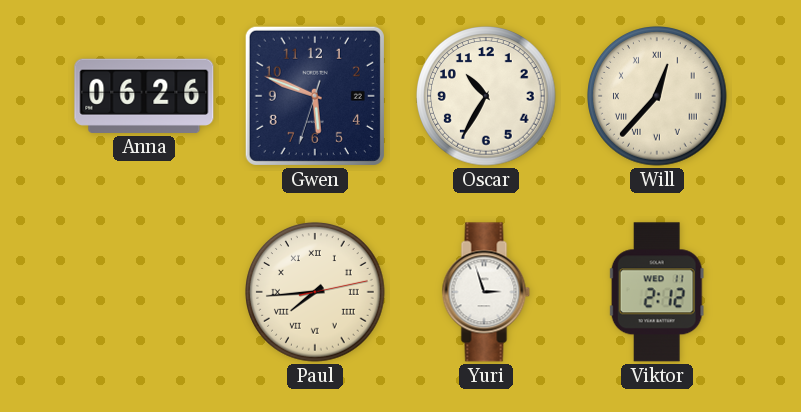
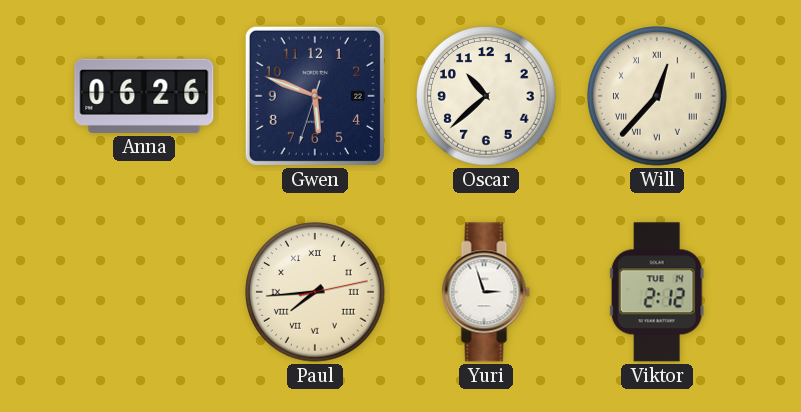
Oscar: 10:35 -> 10:38
Viktor date: WED 11 -> TUE 14
